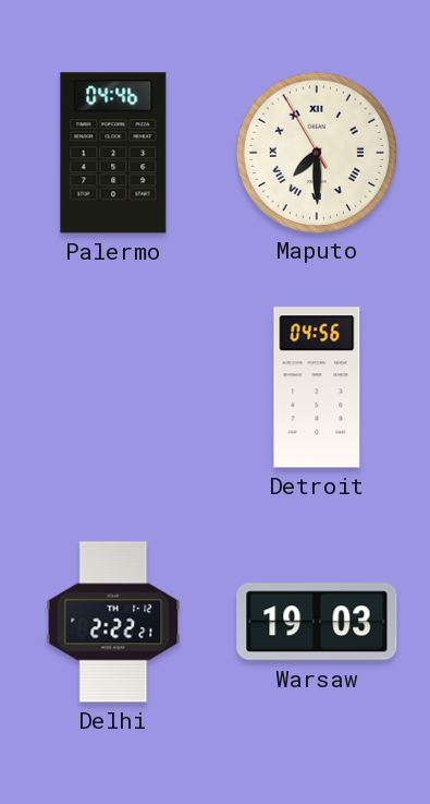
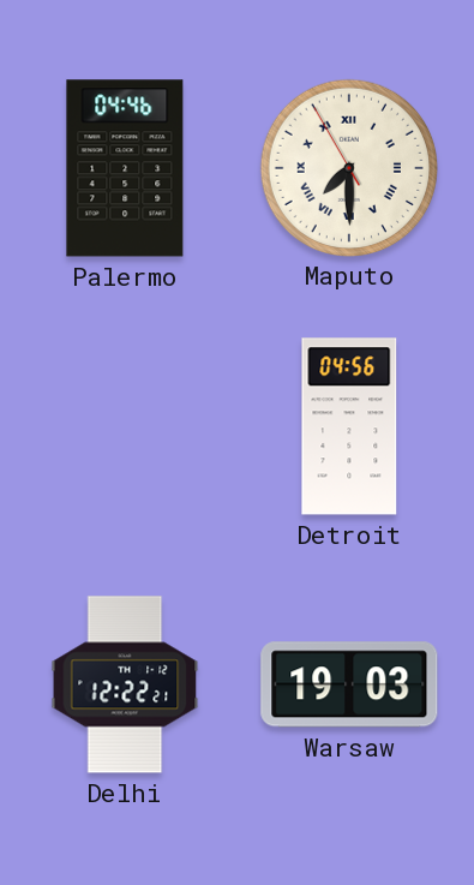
Delhi: 2:22 -> 12:22
